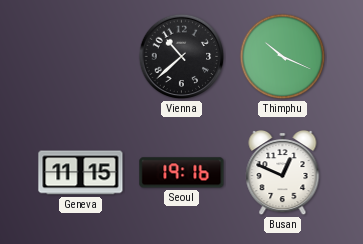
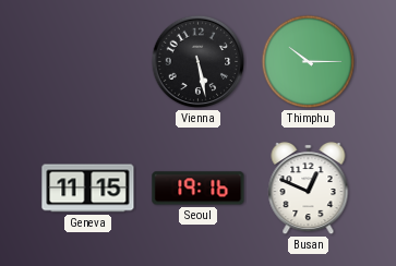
Vienna: 10:38 -> 5:28
Thimphu: 10:19 -> 10:15
